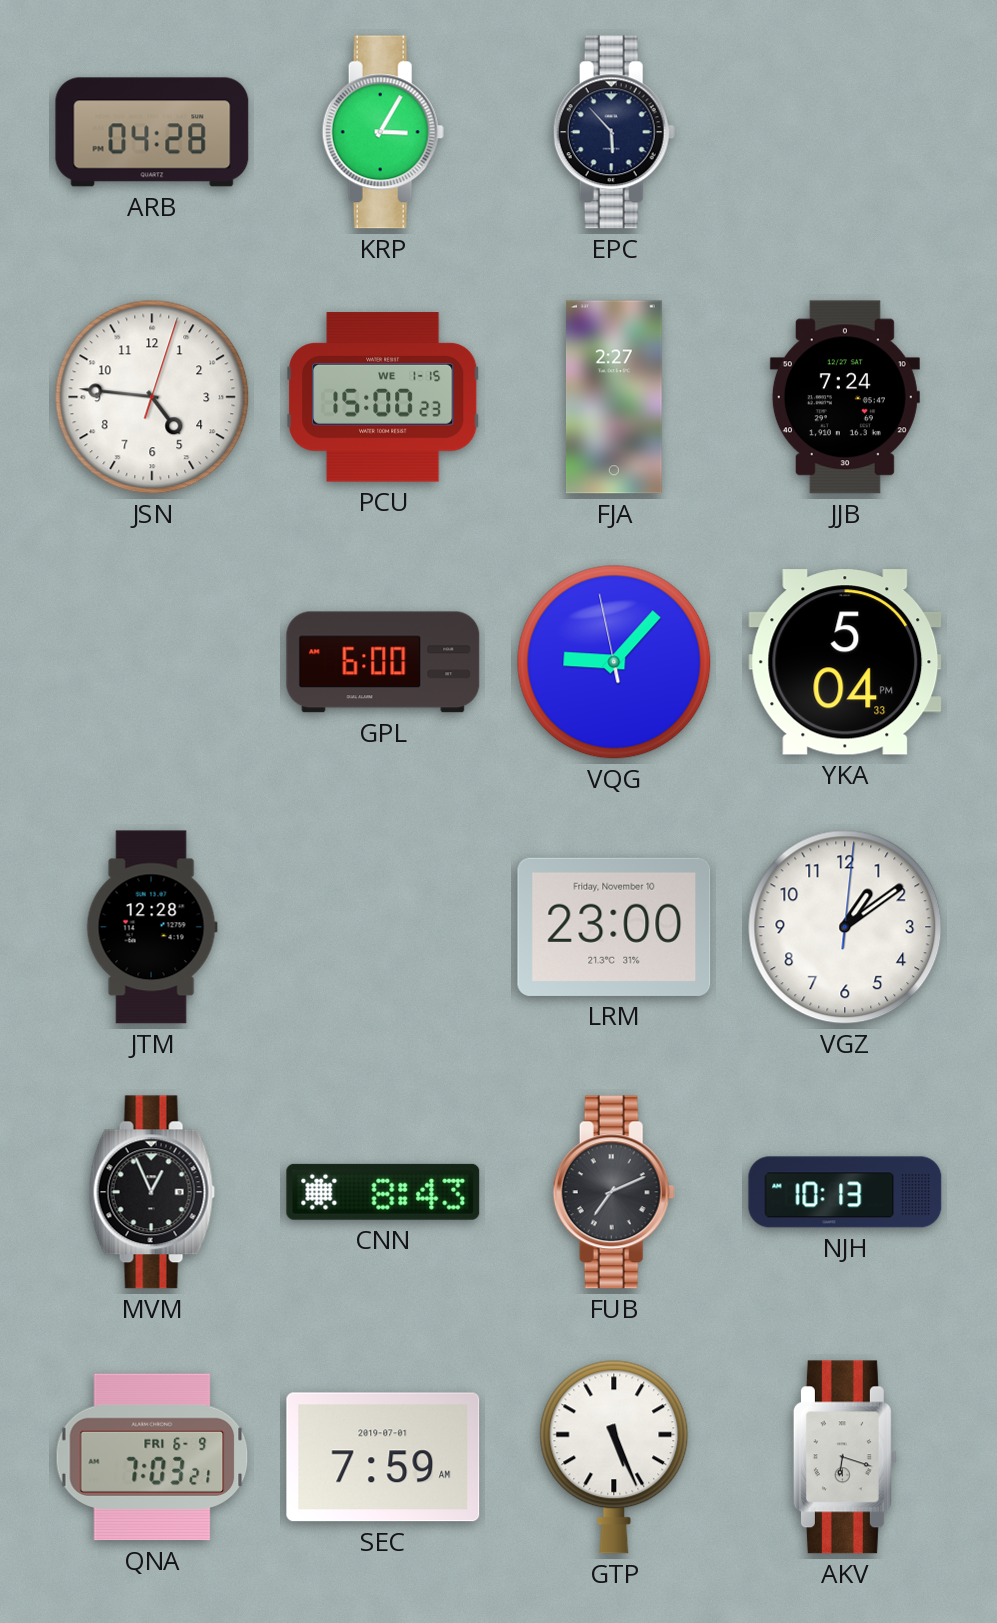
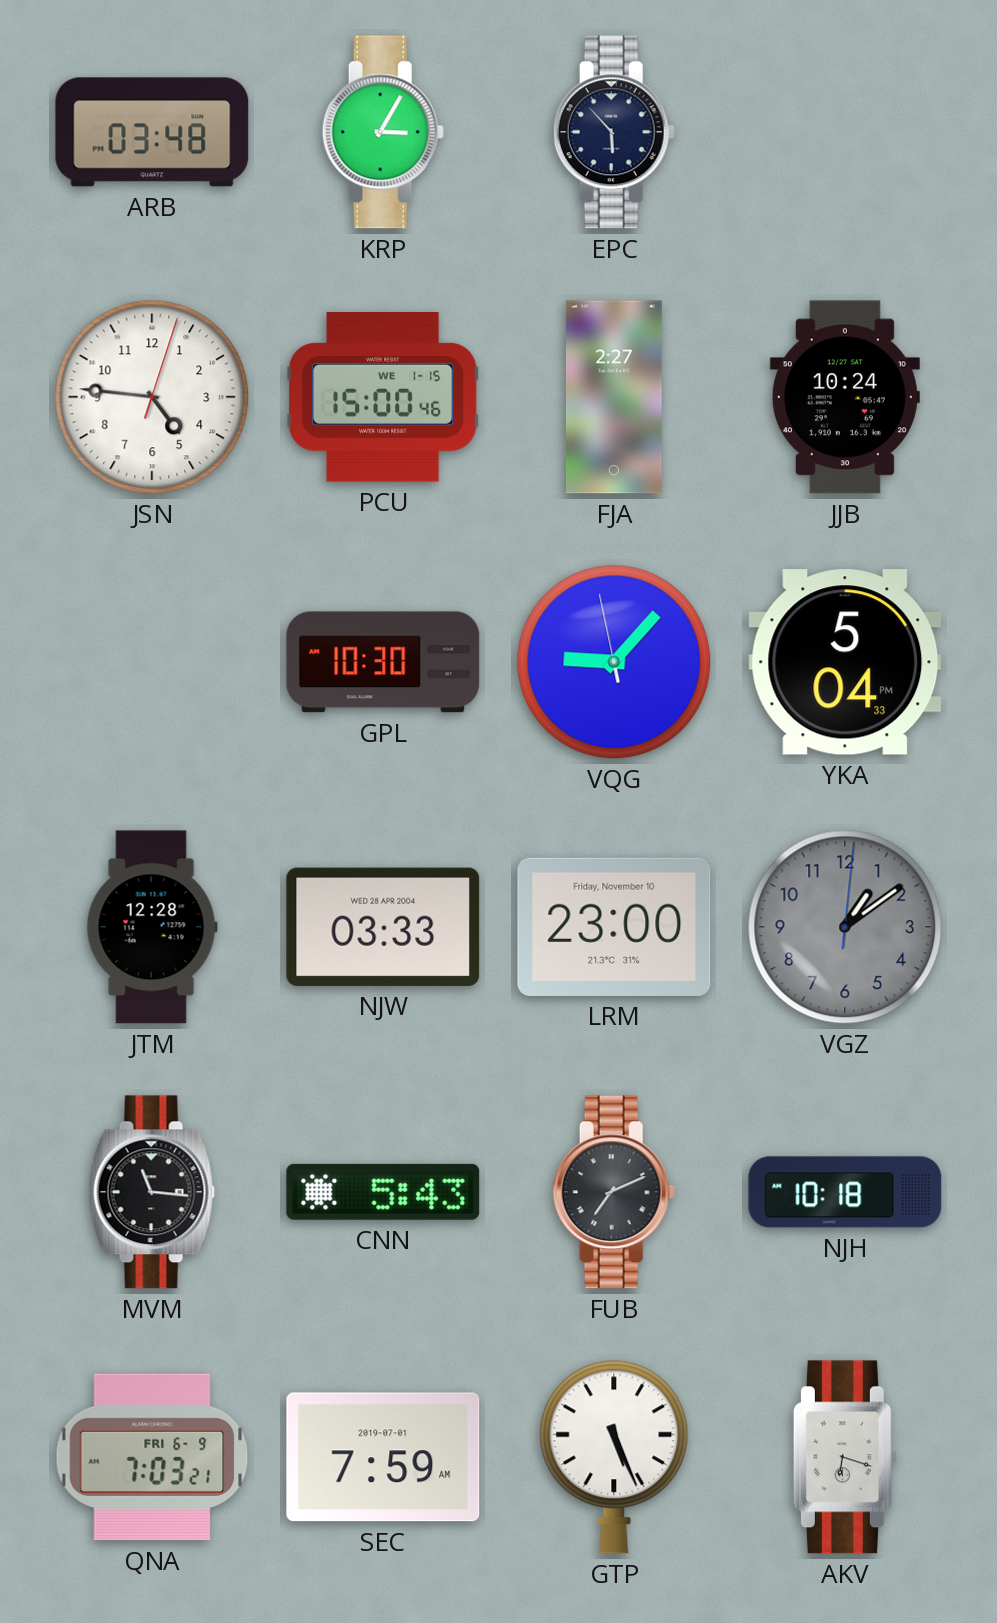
ARB: 04:28 -> 03:48
PCU: 15:00:23 -> 15:00:46
JJB: 7:24 -> 10:24
GPL: 6:00 -> 10:30
NJW: none -> 03:33
VGZ dial: white -> grey
MVM: 12:56 -> 11:16
CNN: 8:43 -> 5:43
NJH: 10:13 -> 10:18
